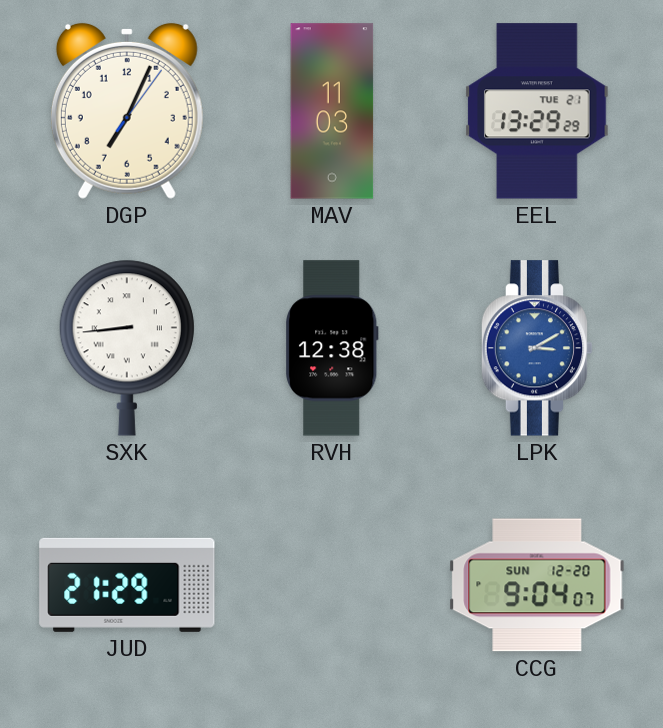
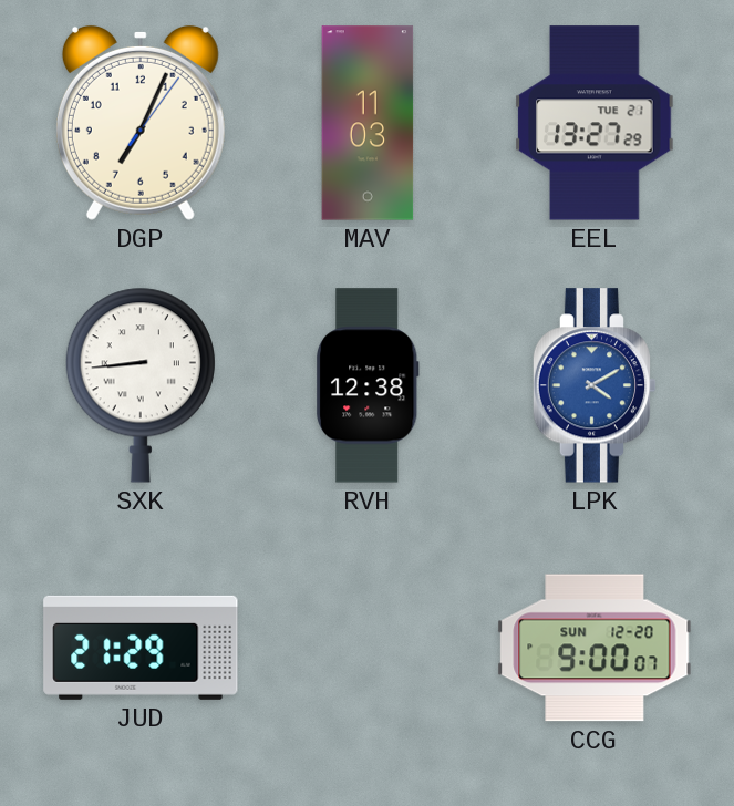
EEL: 13:29 -> 13:27
LPK: 3:10 -> 4:10
CCG: 9:04 -> 9:00
